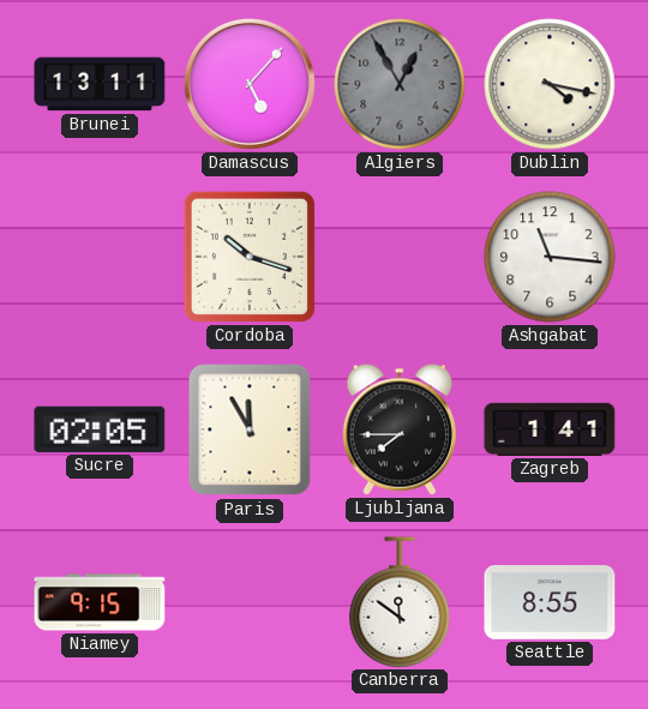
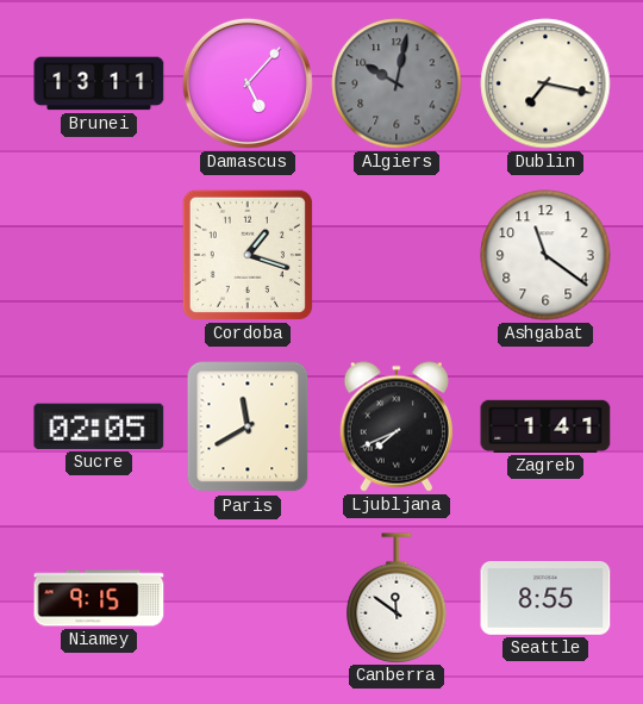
Algiers: 12:55 -> 10:02
Dublin: 4:17 -> 7:17
Cordoba: 10:18 -> 1:18
Ashgabat: 11:16 -> 11:21
Paris: 11:55 -> 11:40
Ljubljana: 7:45 -> 7:41
